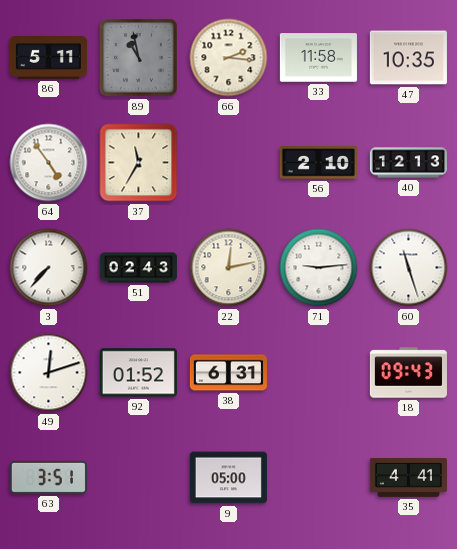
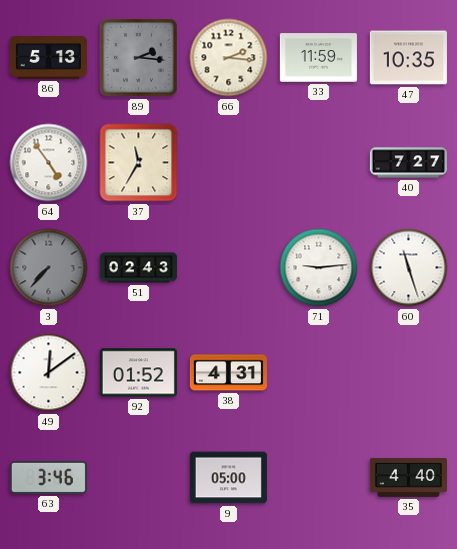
86: 5:11 -> 5:13
89: 10:58 -> 2:16
33: 11:58 -> 11:59
56: 2:10 -> none
40: 12:13 -> 7:27
3 dial: white -> grey
22: 12:13 -> none
49: 12:12 -> 12:09
38: 6:31 -> 4:31
18: 09:43 -> none
63: 3:51 -> 3:46
35: 4:41 -> 4:40
